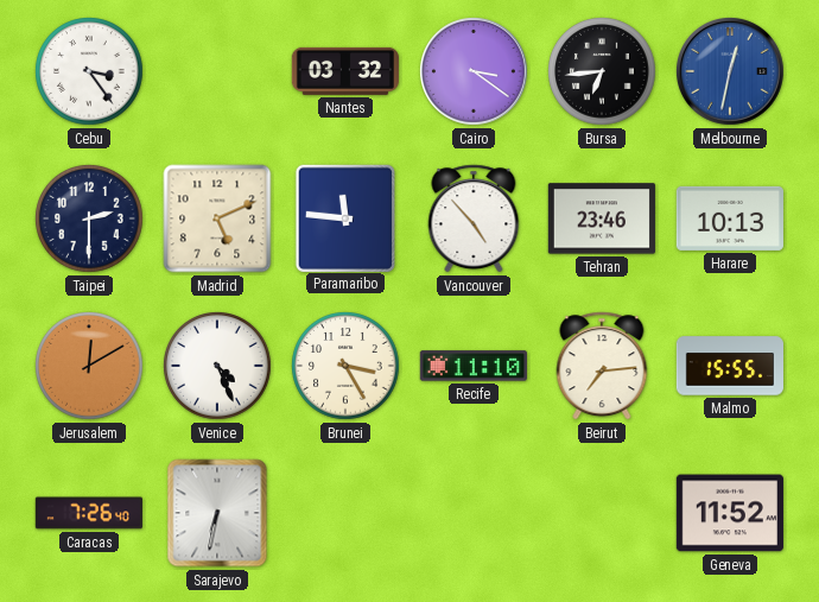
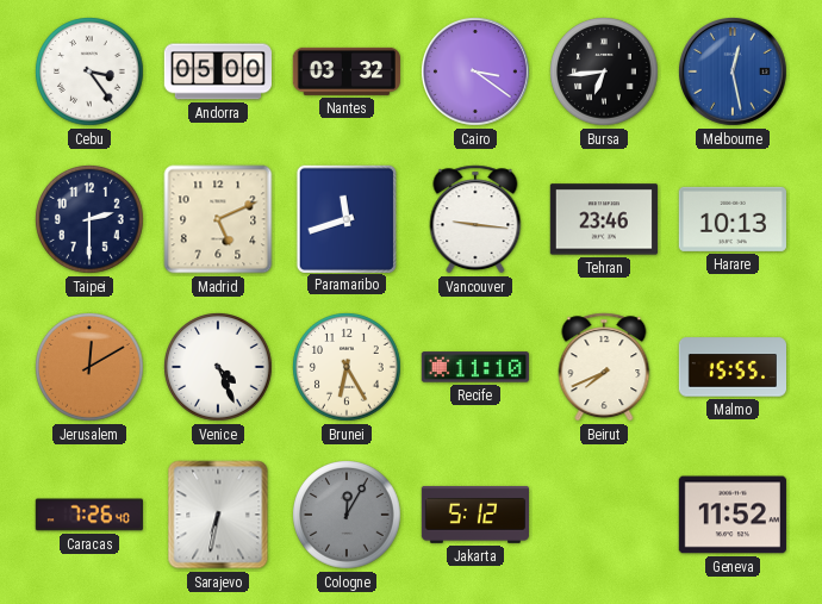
Andorra: none -> 05:00
Melbourne: 12:32 -> 12:28
Paramaribo: 11:46 -> 11:42
Vancouver: 4:53 -> 9:16
Brunei: 3:25 -> 6:25
Beirut: 7:14 -> 7:41
Cologne: none -> 12:05
Jakarta: none -> 5:12
